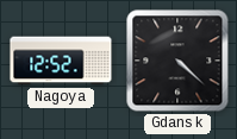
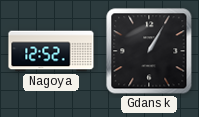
Gdansk: 4:22 -> 1:05
